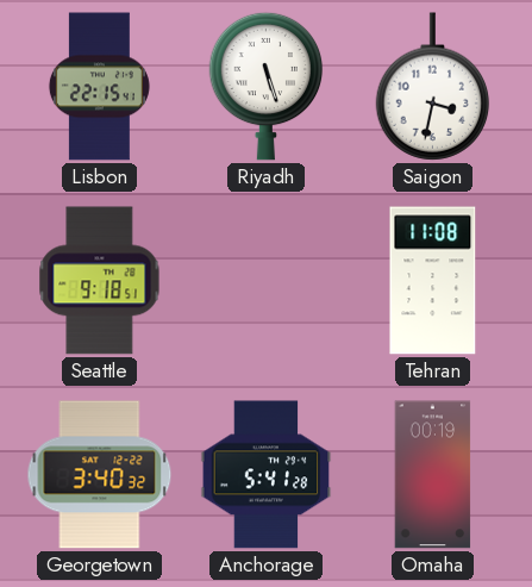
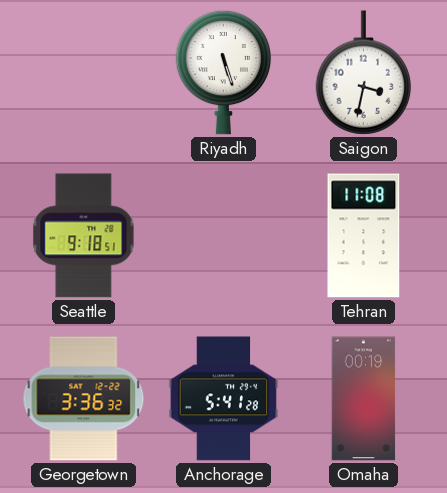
Lisbon: 22:15 -> none
Georgetown: 3:40 -> 3:36
